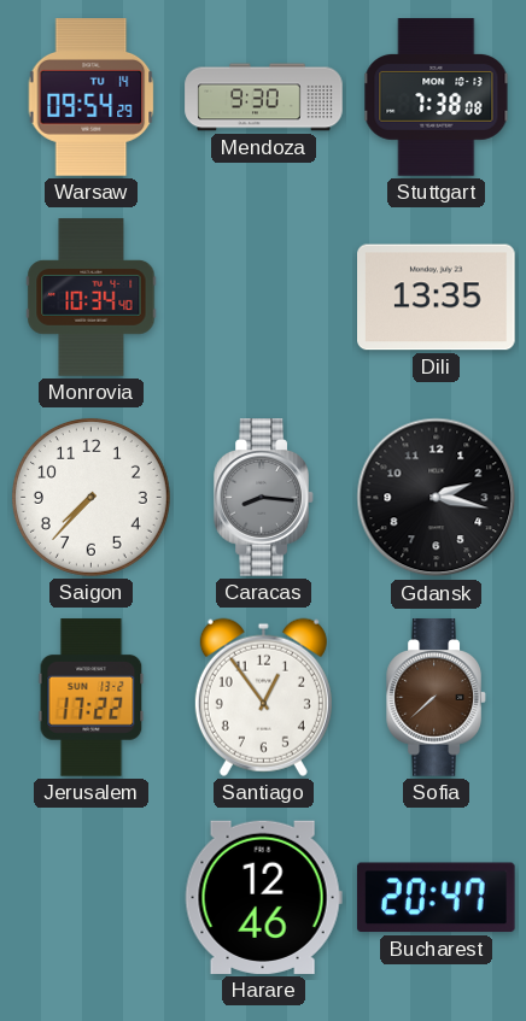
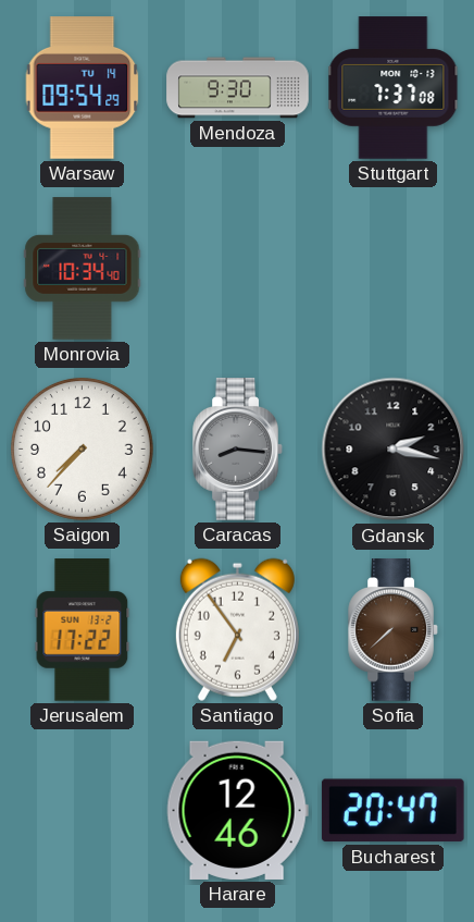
Stuttgart: 7:38 -> 7:37
Dili: 13:35 -> none
Santiago: 12:54 -> 6:54
